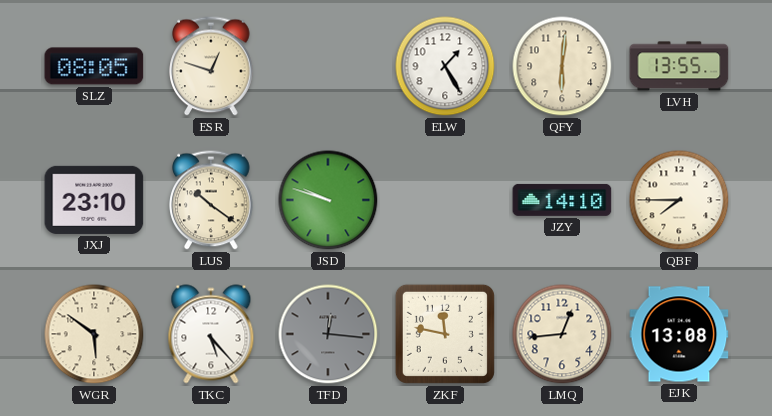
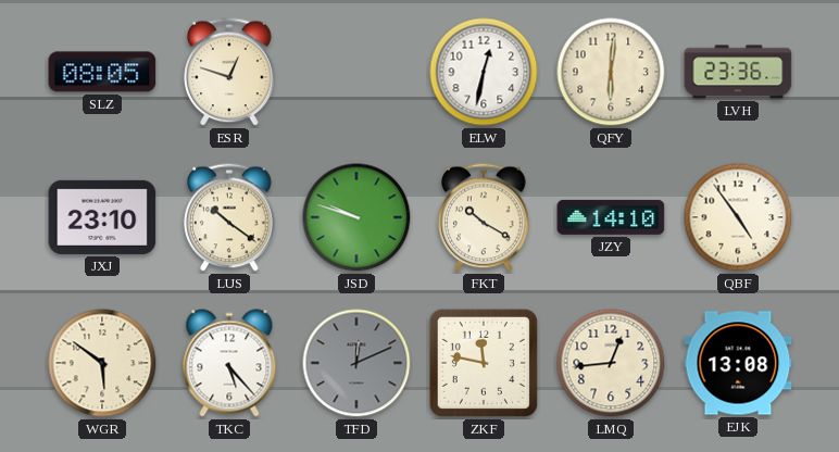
ELW: 1:25 -> 12:32
LVH: 13:55 -> 23:36
FKT: none -> 10:20
QBF: 7:45 -> 4:54
TFD: 12:16 -> 12:11
